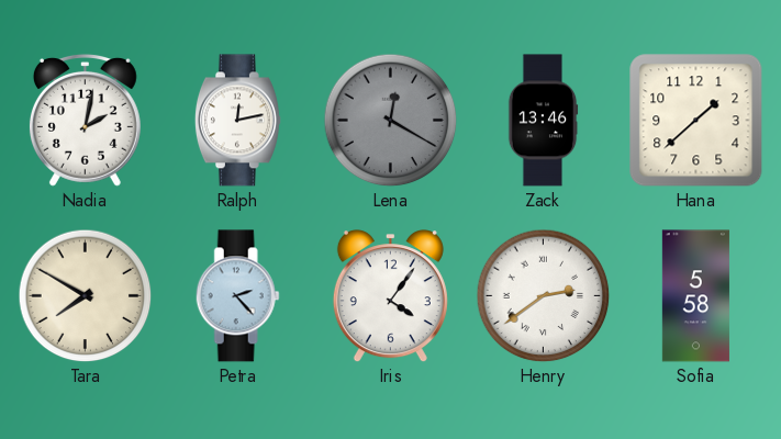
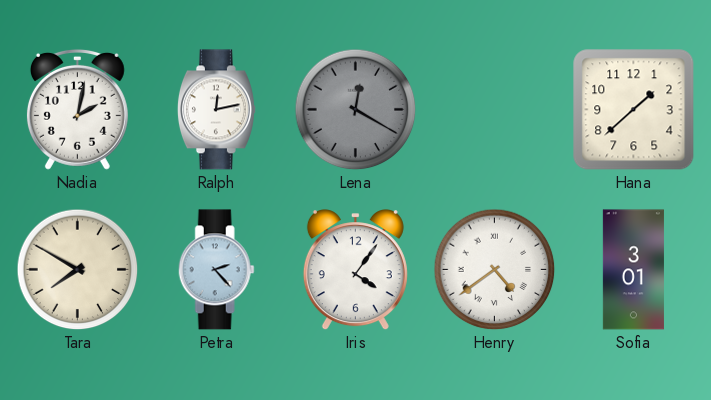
Zack: 13:46 -> none
Henry: 2:39 -> 4:39
Sofia: 5:58 -> 3:01
